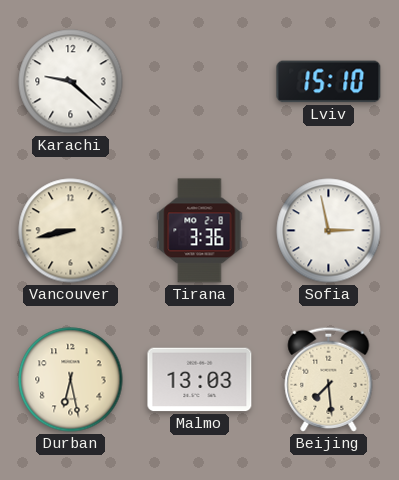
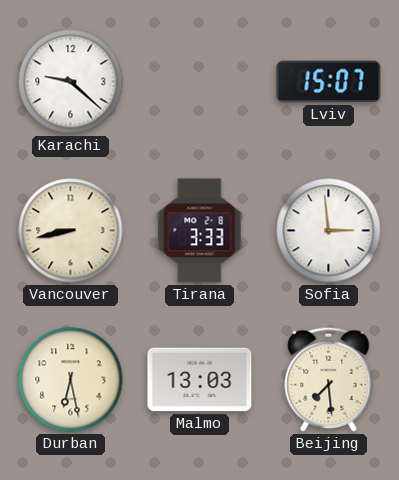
Lviv: 15:10 -> 15:07
Tirana: 3:36 -> 3:33
Sofia: 2:58 -> 2:59
